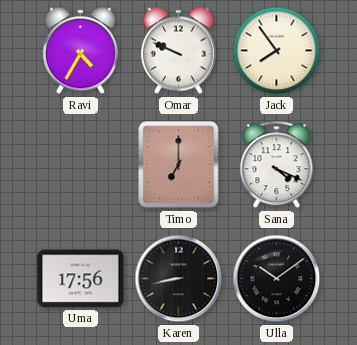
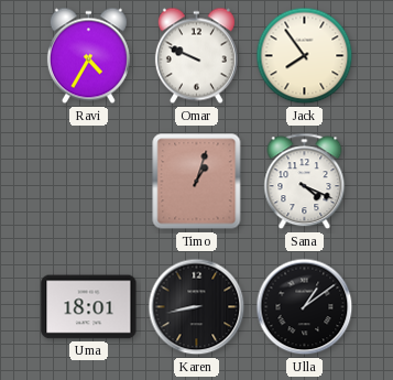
Timo: 7:00 -> 1:03
Uma: 17:56 -> 18:01
Ulla: 10:09 -> 1:09
